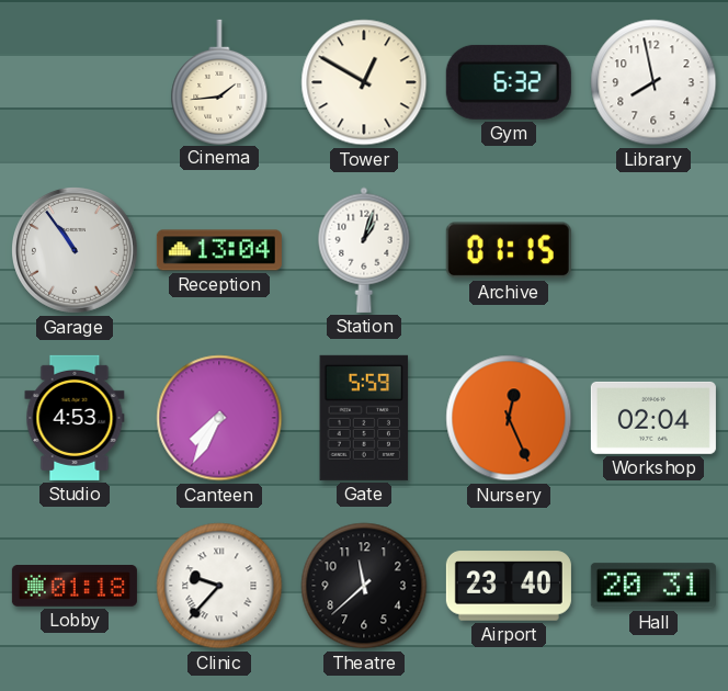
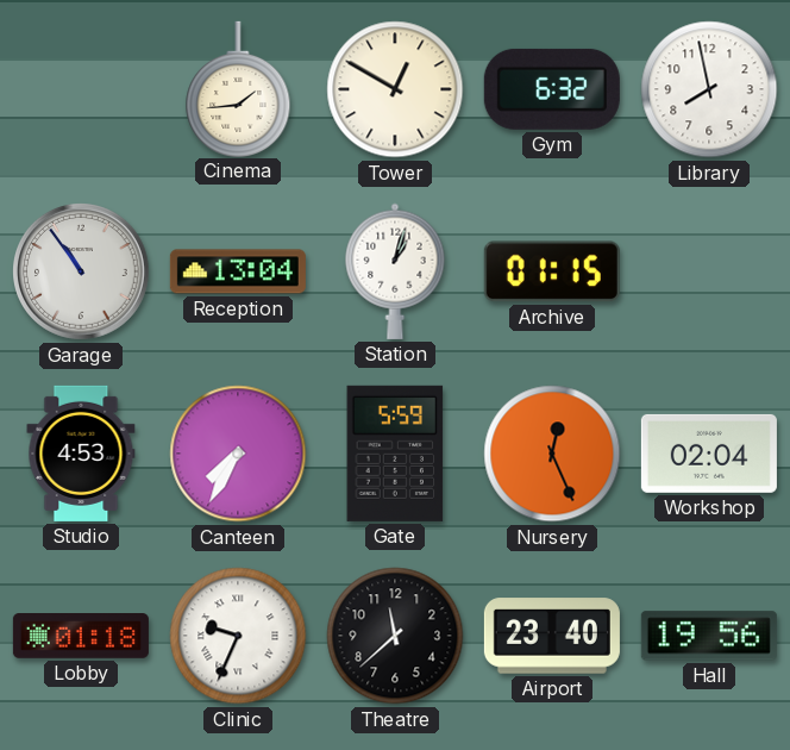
Clinic: 9:37 -> 9:34
Hall: 20:31 -> 19:56
